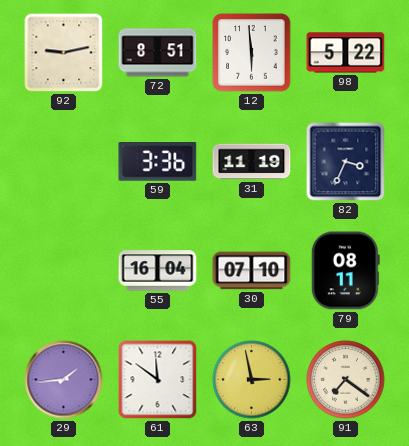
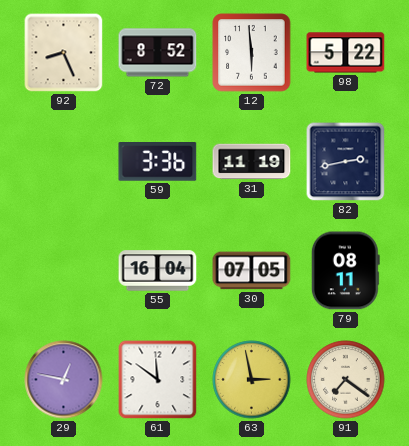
92: 9:13 -> 8:26
72: 8:51 -> 8:52
82: 3:34 -> 2:43
30: 07:10 -> 07:05
29: 1:44 -> 12:47
